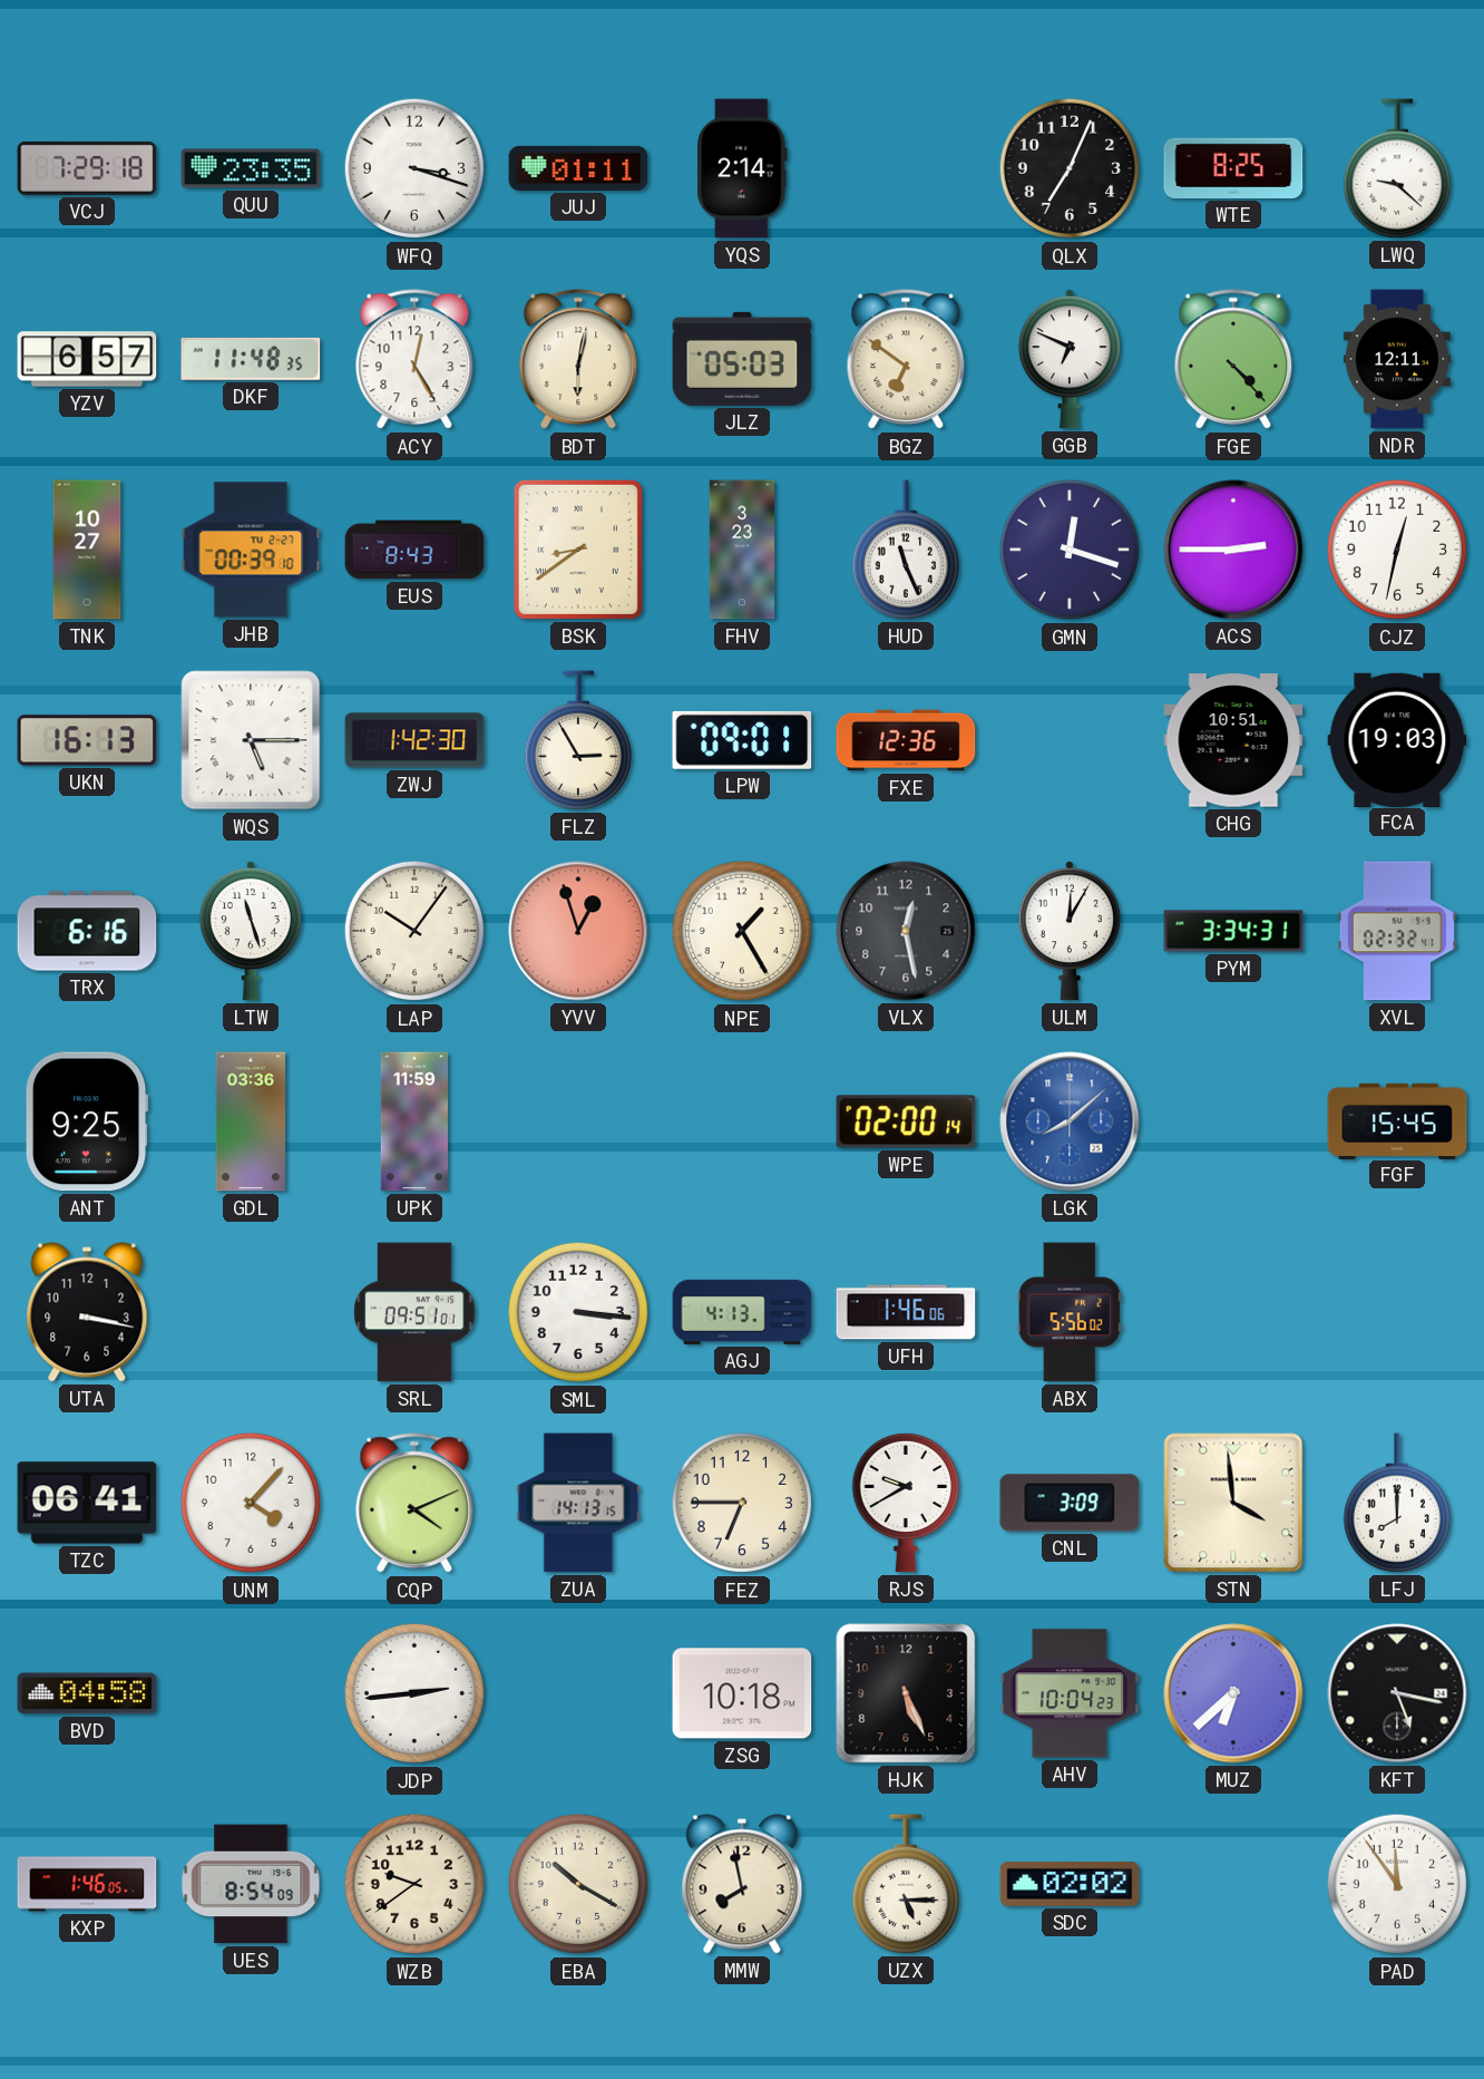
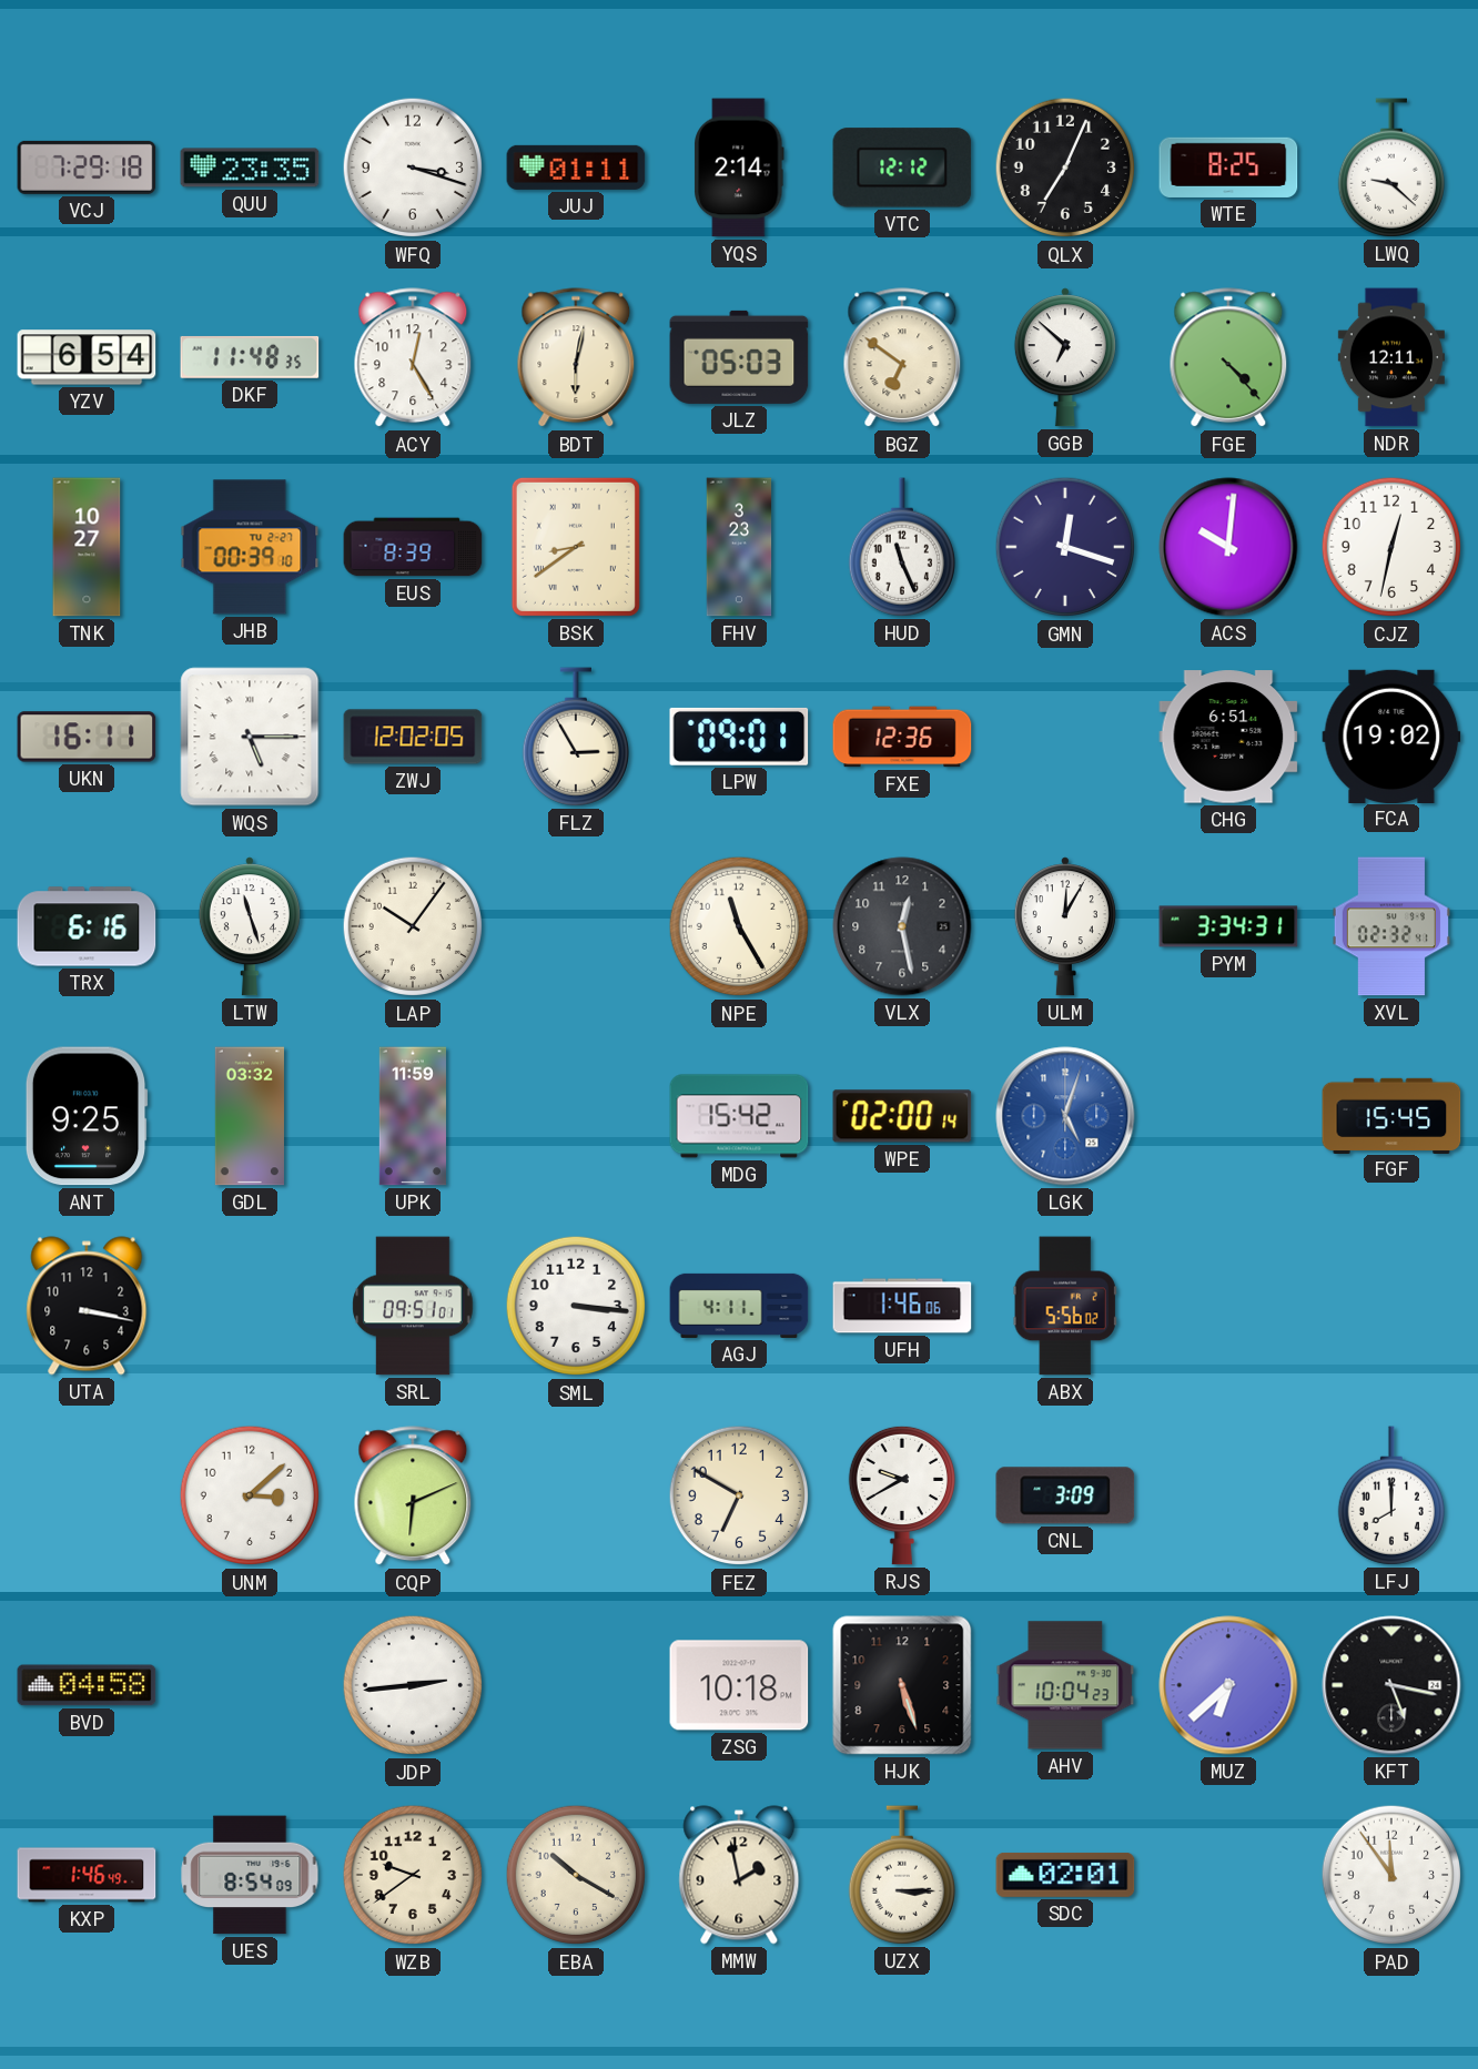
VTC: none -> 12:12
YZV: 6:57 -> 6:54
GGB: 6:49 -> 6:52
EUS: 8:43 -> 8:39
ACS: 2:45 -> 10:01
UKN: 16:13 -> 16:11
ZWJ: 1:42 -> 12:02
CHG: 10:51 -> 6:51
FCA: 19:03 -> 19:02
YVV: 12:57 -> none
NPE: 1:25 -> 11:25
GDL: 03:36 -> 03:32
MDG: none -> 15:42
LGK: 8:08 -> 5:03
AGJ: 4:13 -> 4:11
TZC: 06:41 -> none
UNM: 4:07 -> 3:08
CQP: 4:11 -> 6:11
ZUA: 14:13 -> none
FEZ: 6:45 -> 6:50
STN: 3:59 -> none
HJK: 5:26 -> 5:27
KXP: 1:46:05 -> 1:46:49
MMW: 7:58 -> 1:58
UZX: 5:15 -> 3:15
SDC: 02:02 -> 02:01
